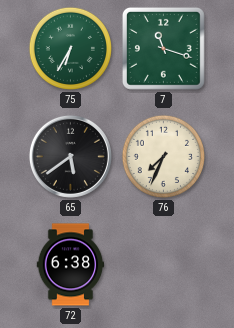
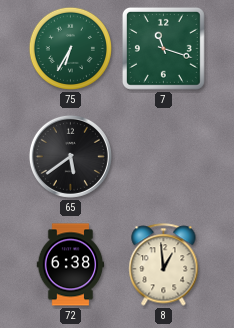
76: 7:34 -> none
8: none -> 12:59
